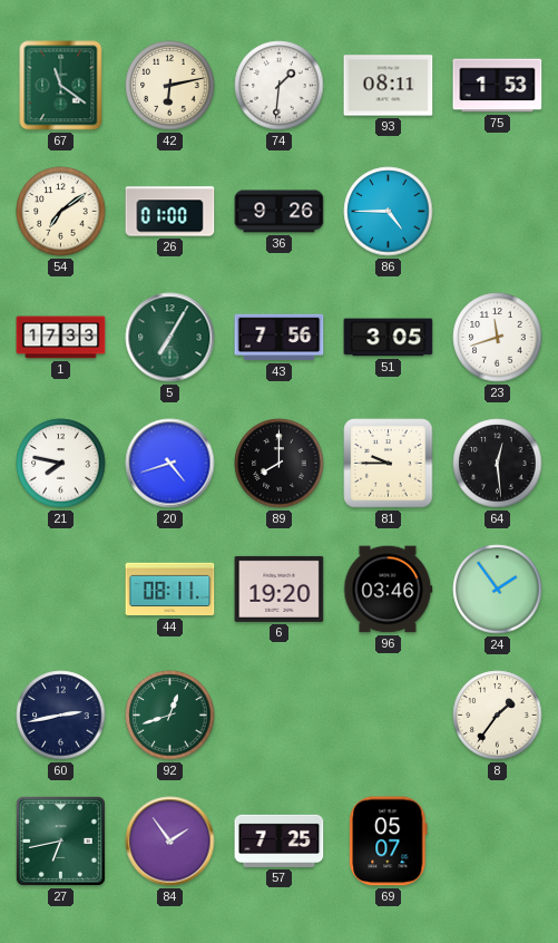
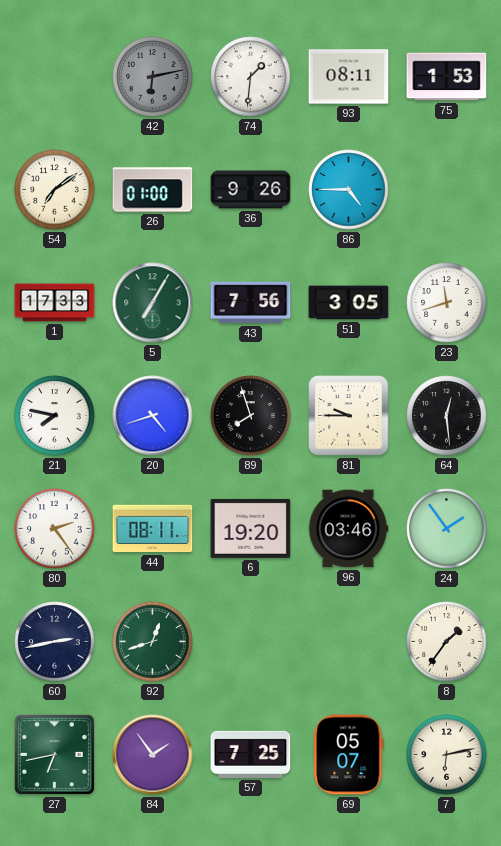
67: 11:21 -> none
42 dial: cream -> grey
89: 8:00 -> 7:57
80: none -> 2:24
7: none -> 6:13
